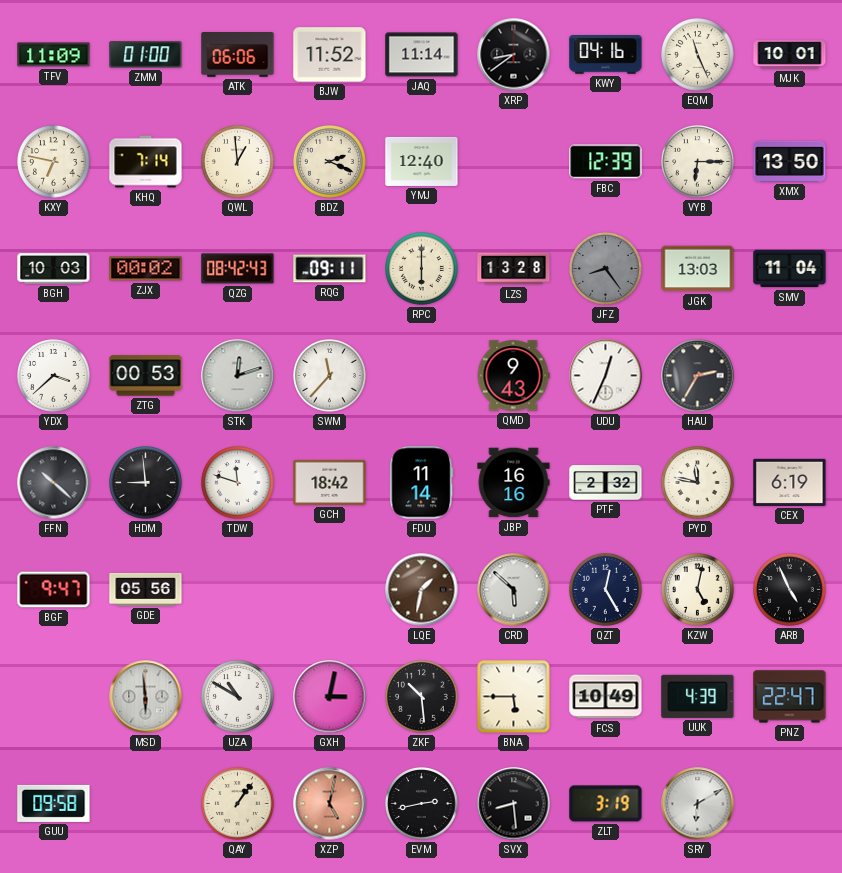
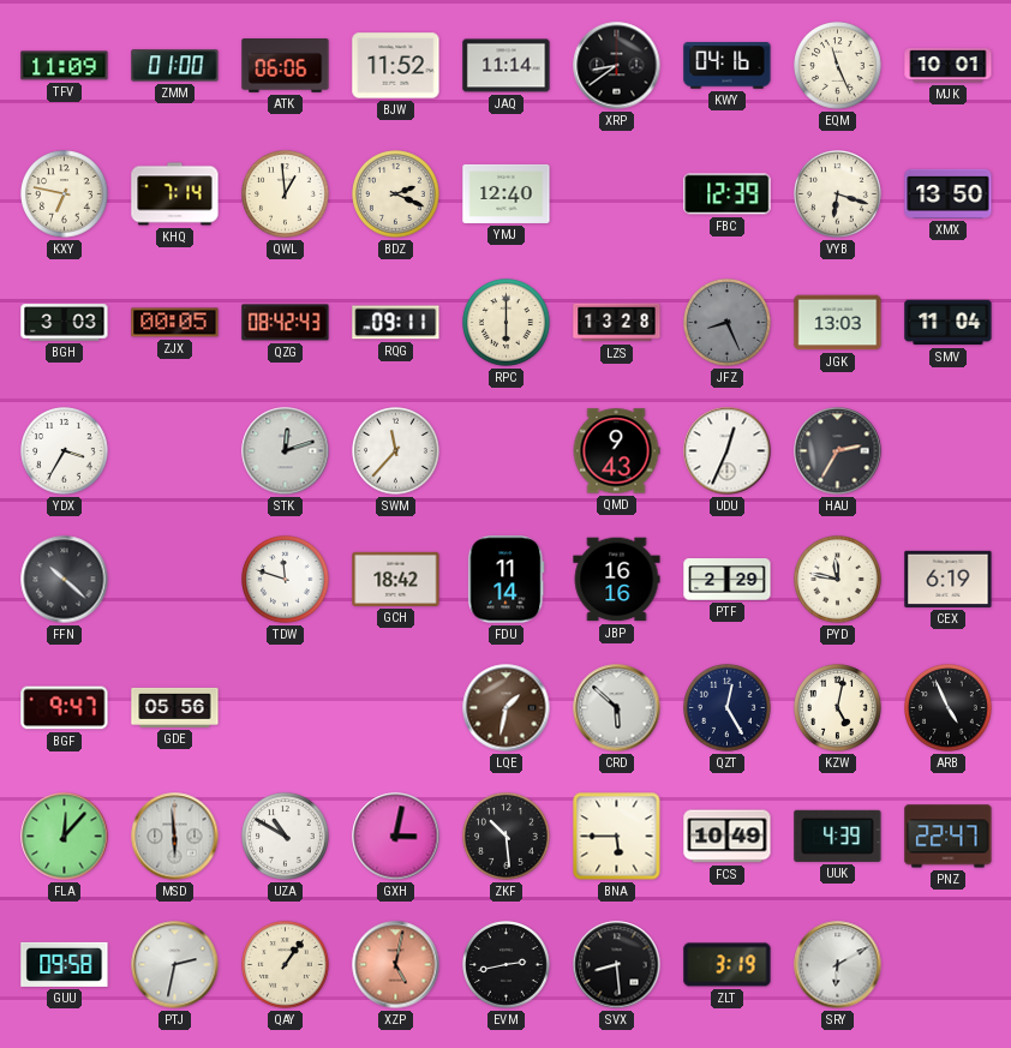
VYB: 6:15 -> 6:18
BGH: 10:03 -> 3:03
ZJX: 00:02 -> 00:05
JFZ: 8:24 -> 8:26
YDX: 3:38 -> 3:35
ZTG: 00:53 -> none
HDM: 8:59 -> none
PTF: 2:32 -> 2:29
FLA: none -> 12:07
PTJ: none -> 2:32
